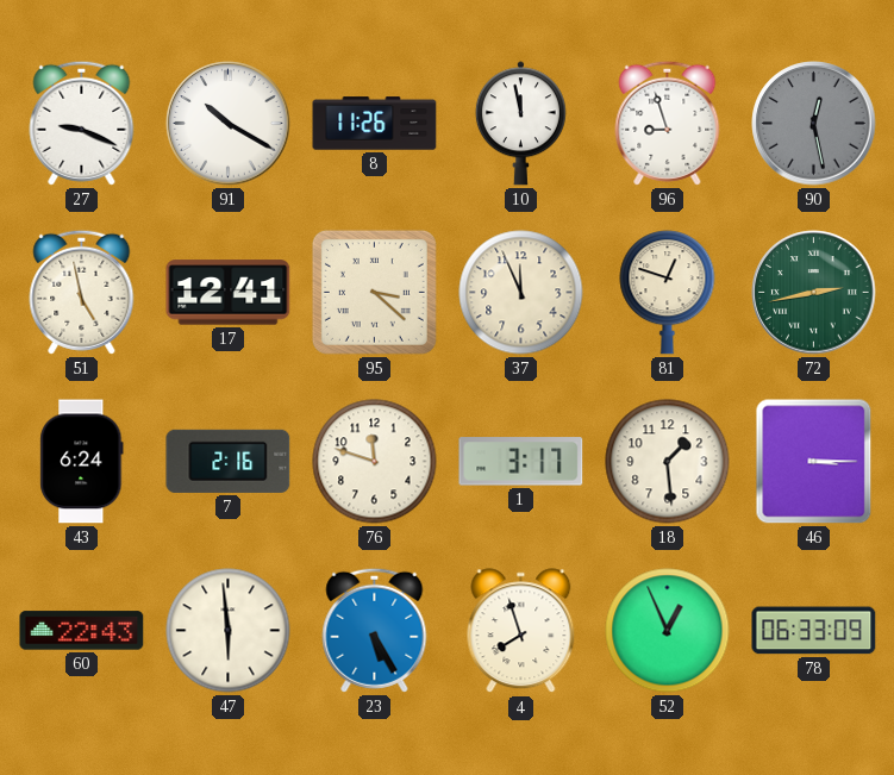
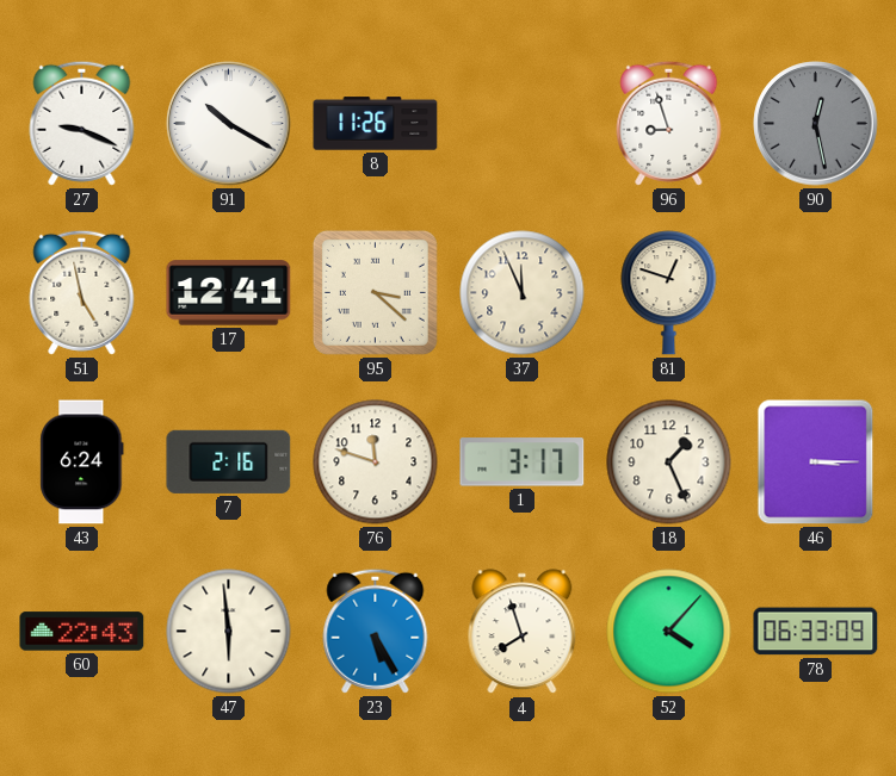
10: 11:58 -> none
72: 2:43 -> none
18: 1:29 -> 1:26
52: 12:56 -> 4:07
